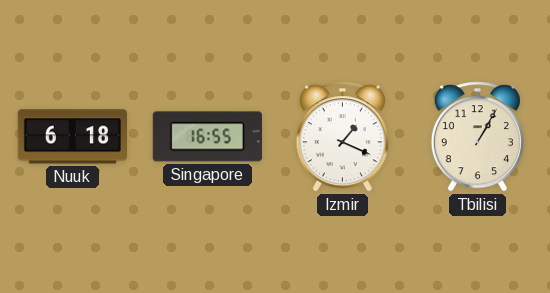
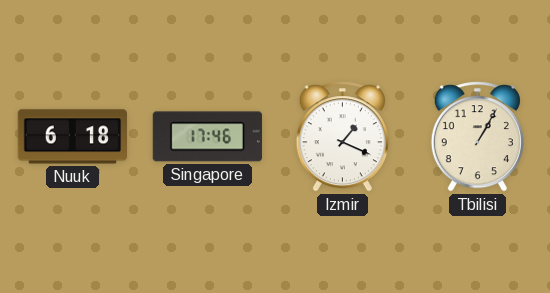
Singapore: 16:55 -> 17:46
